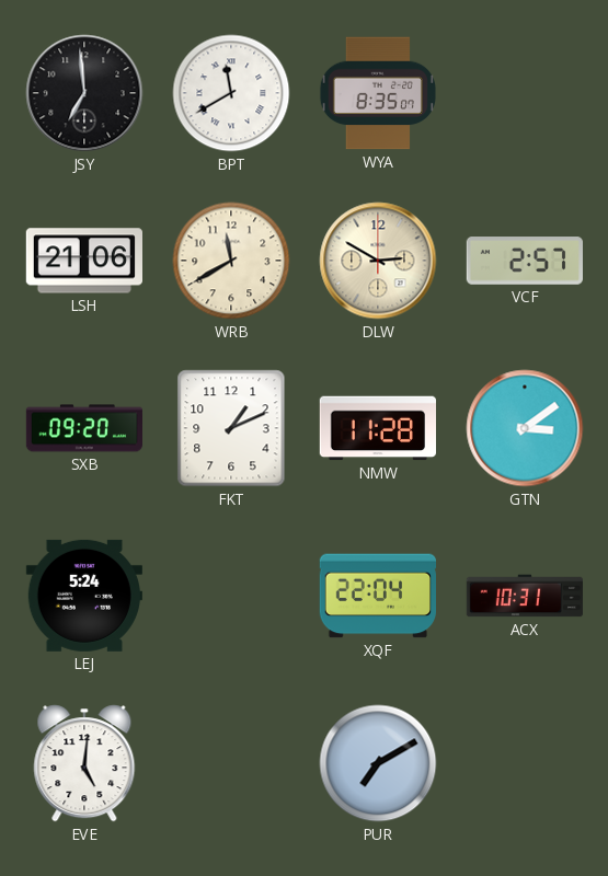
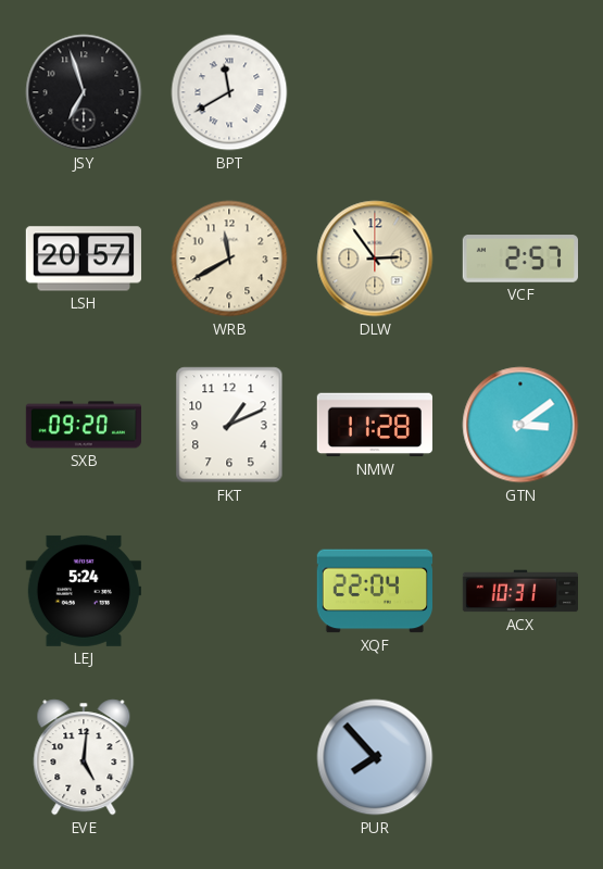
JSY: 6:59 -> 6:57
WYA: 8:35 -> none
LSH: 21:06 -> 20:57
DLW: 2:50 -> 2:54
PUR: 7:10 -> 7:53
